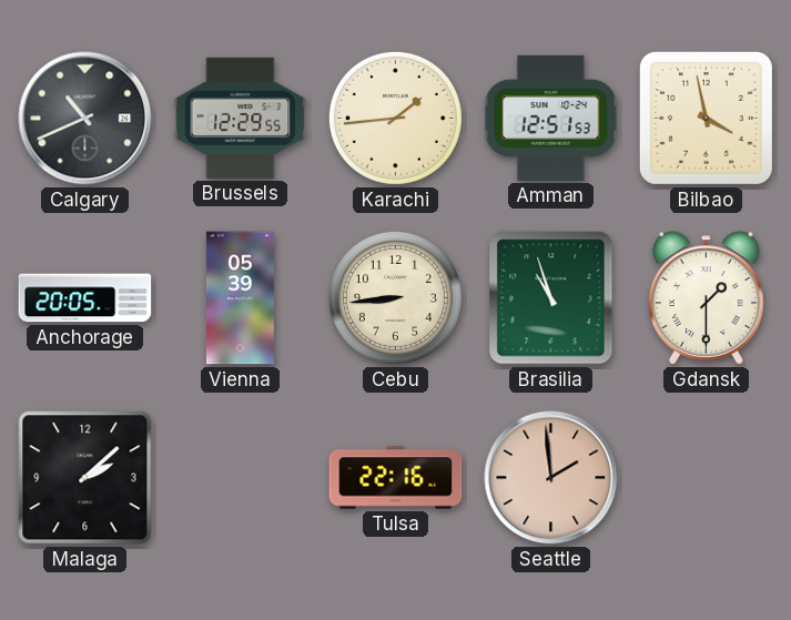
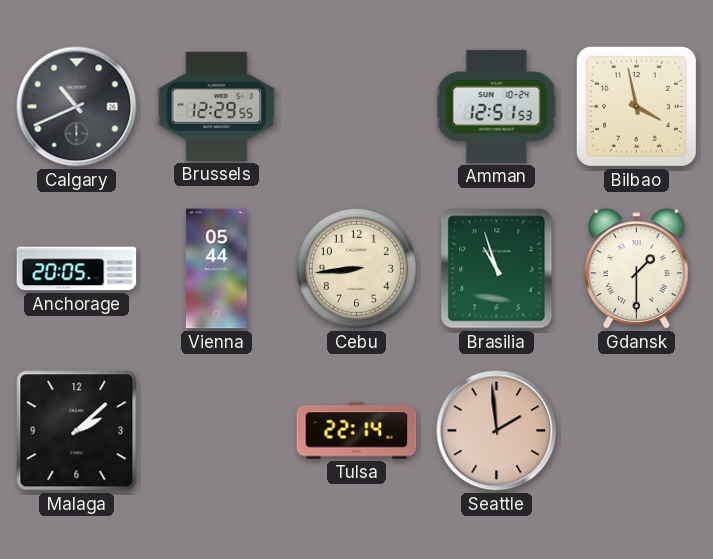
Karachi: 1:44 -> none
Vienna: 05:39 -> 05:44
Tulsa: 22:16 -> 22:14
